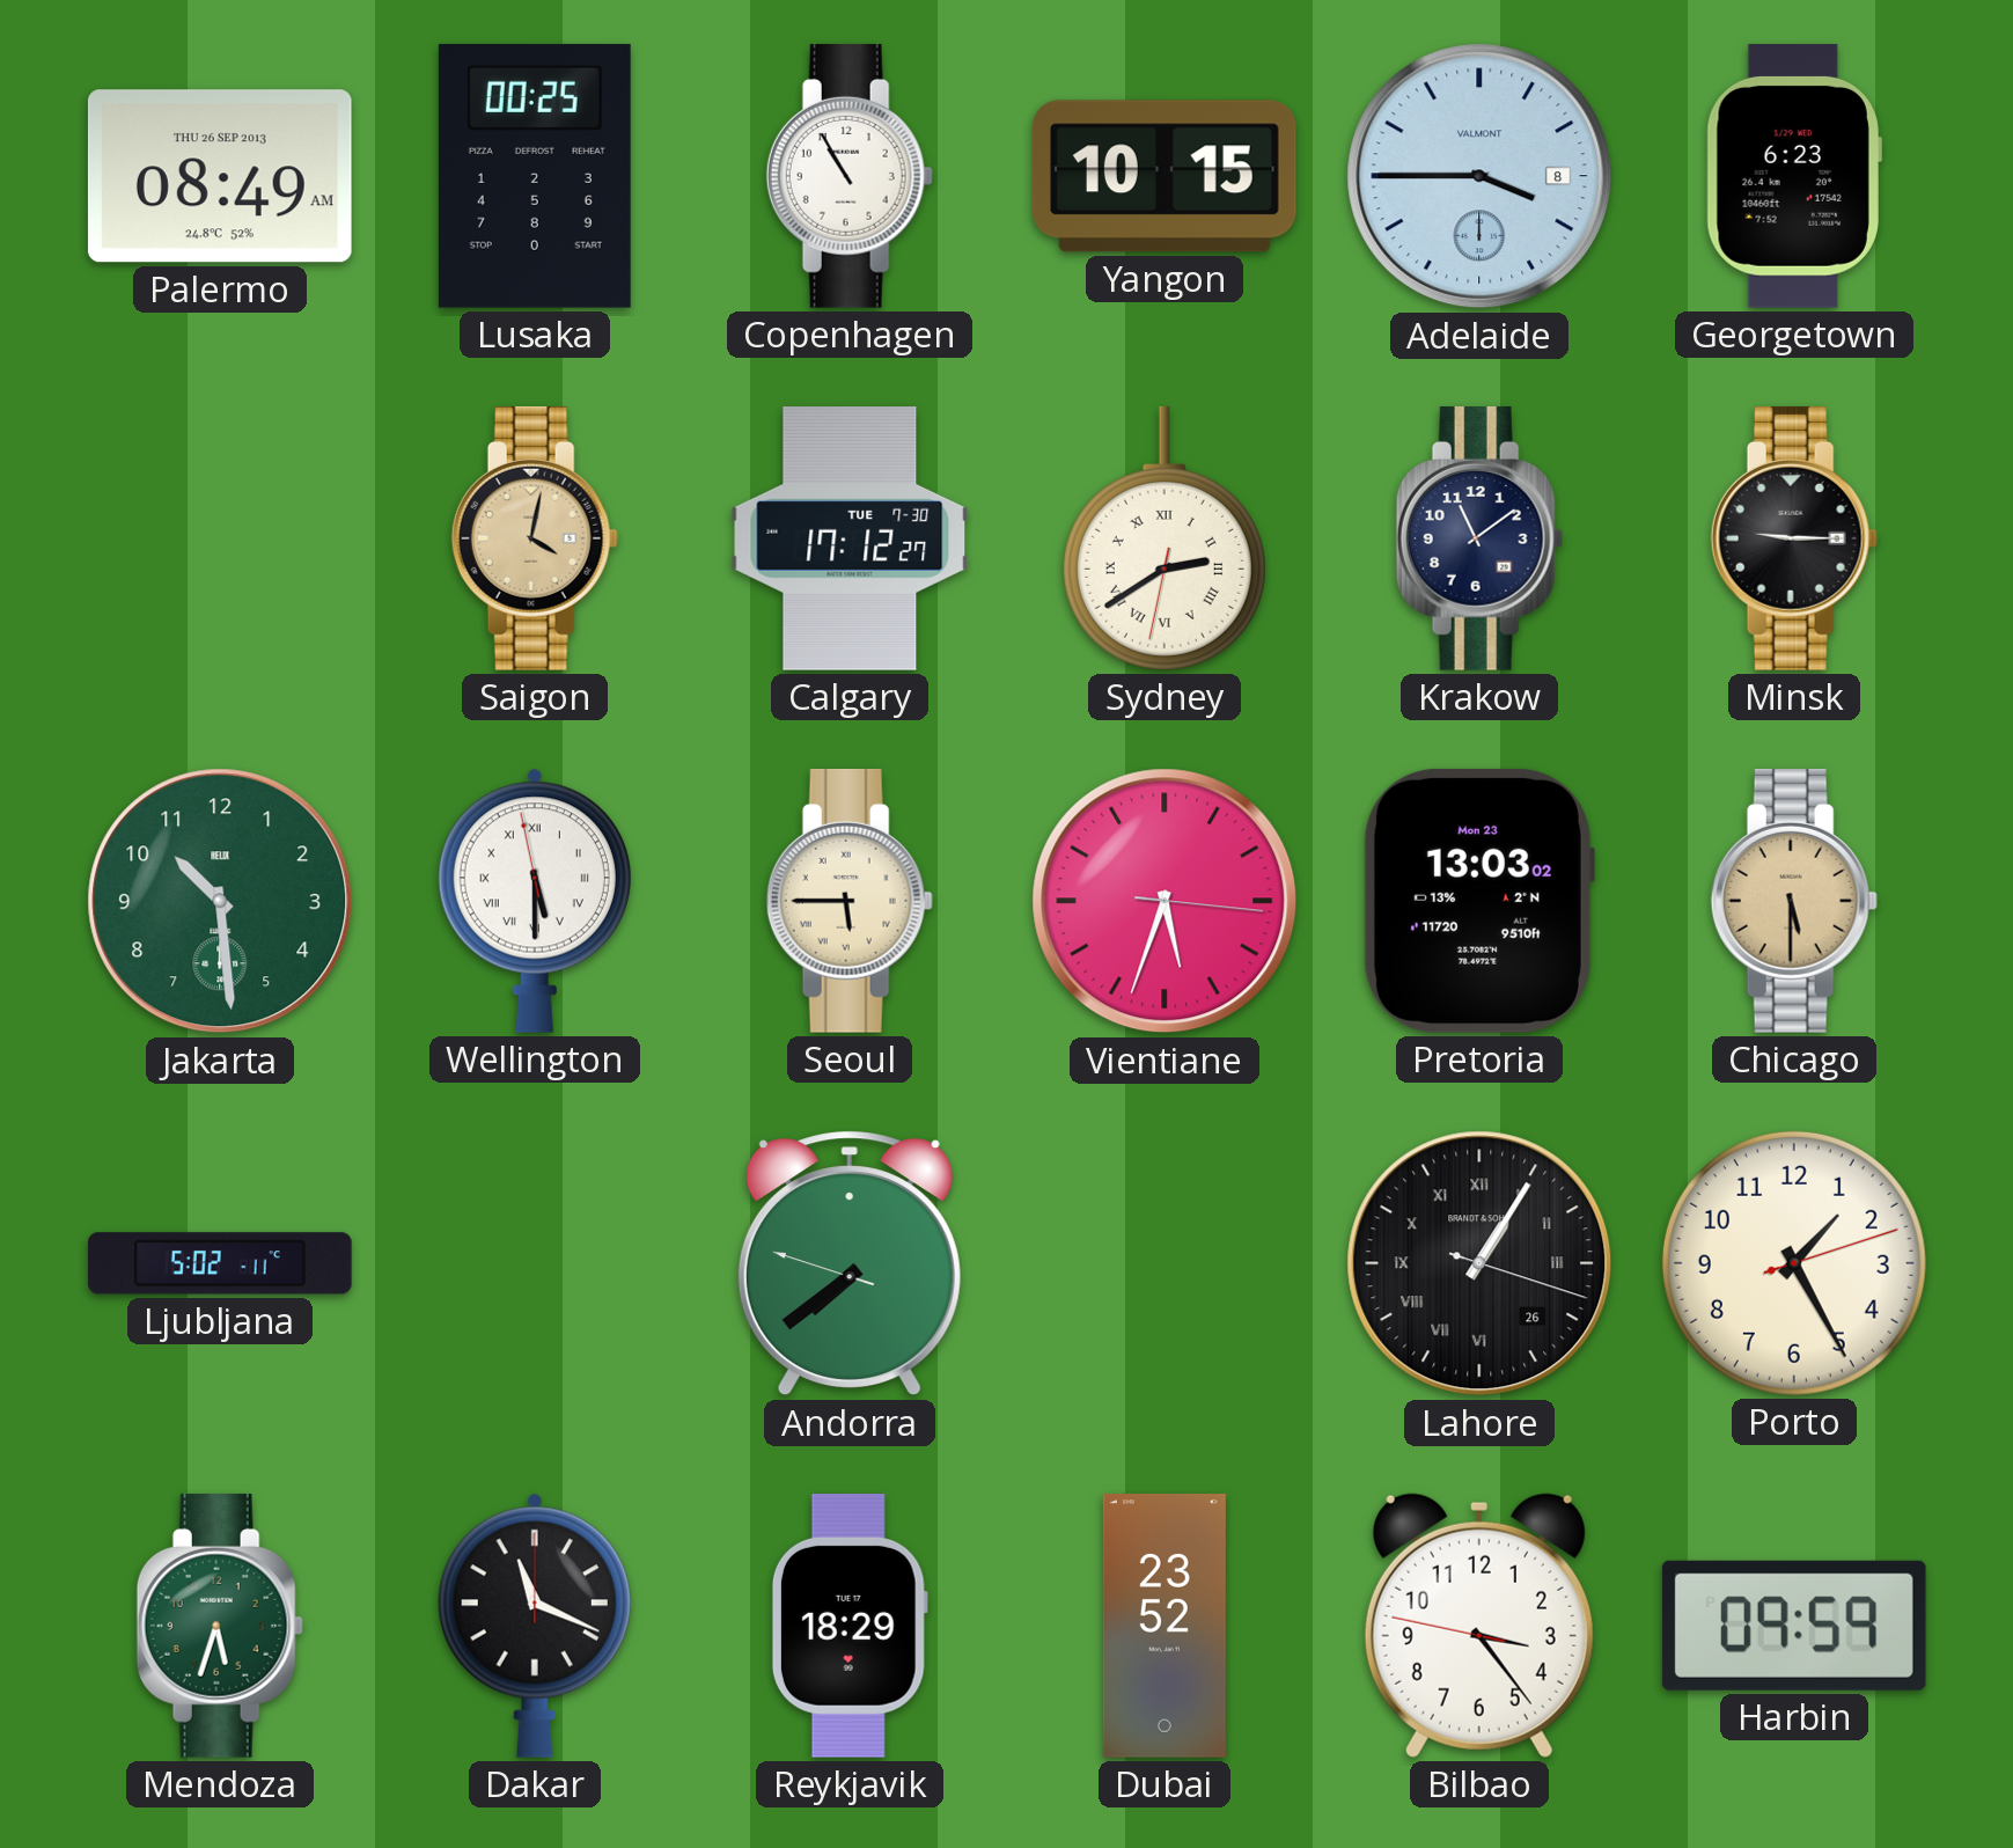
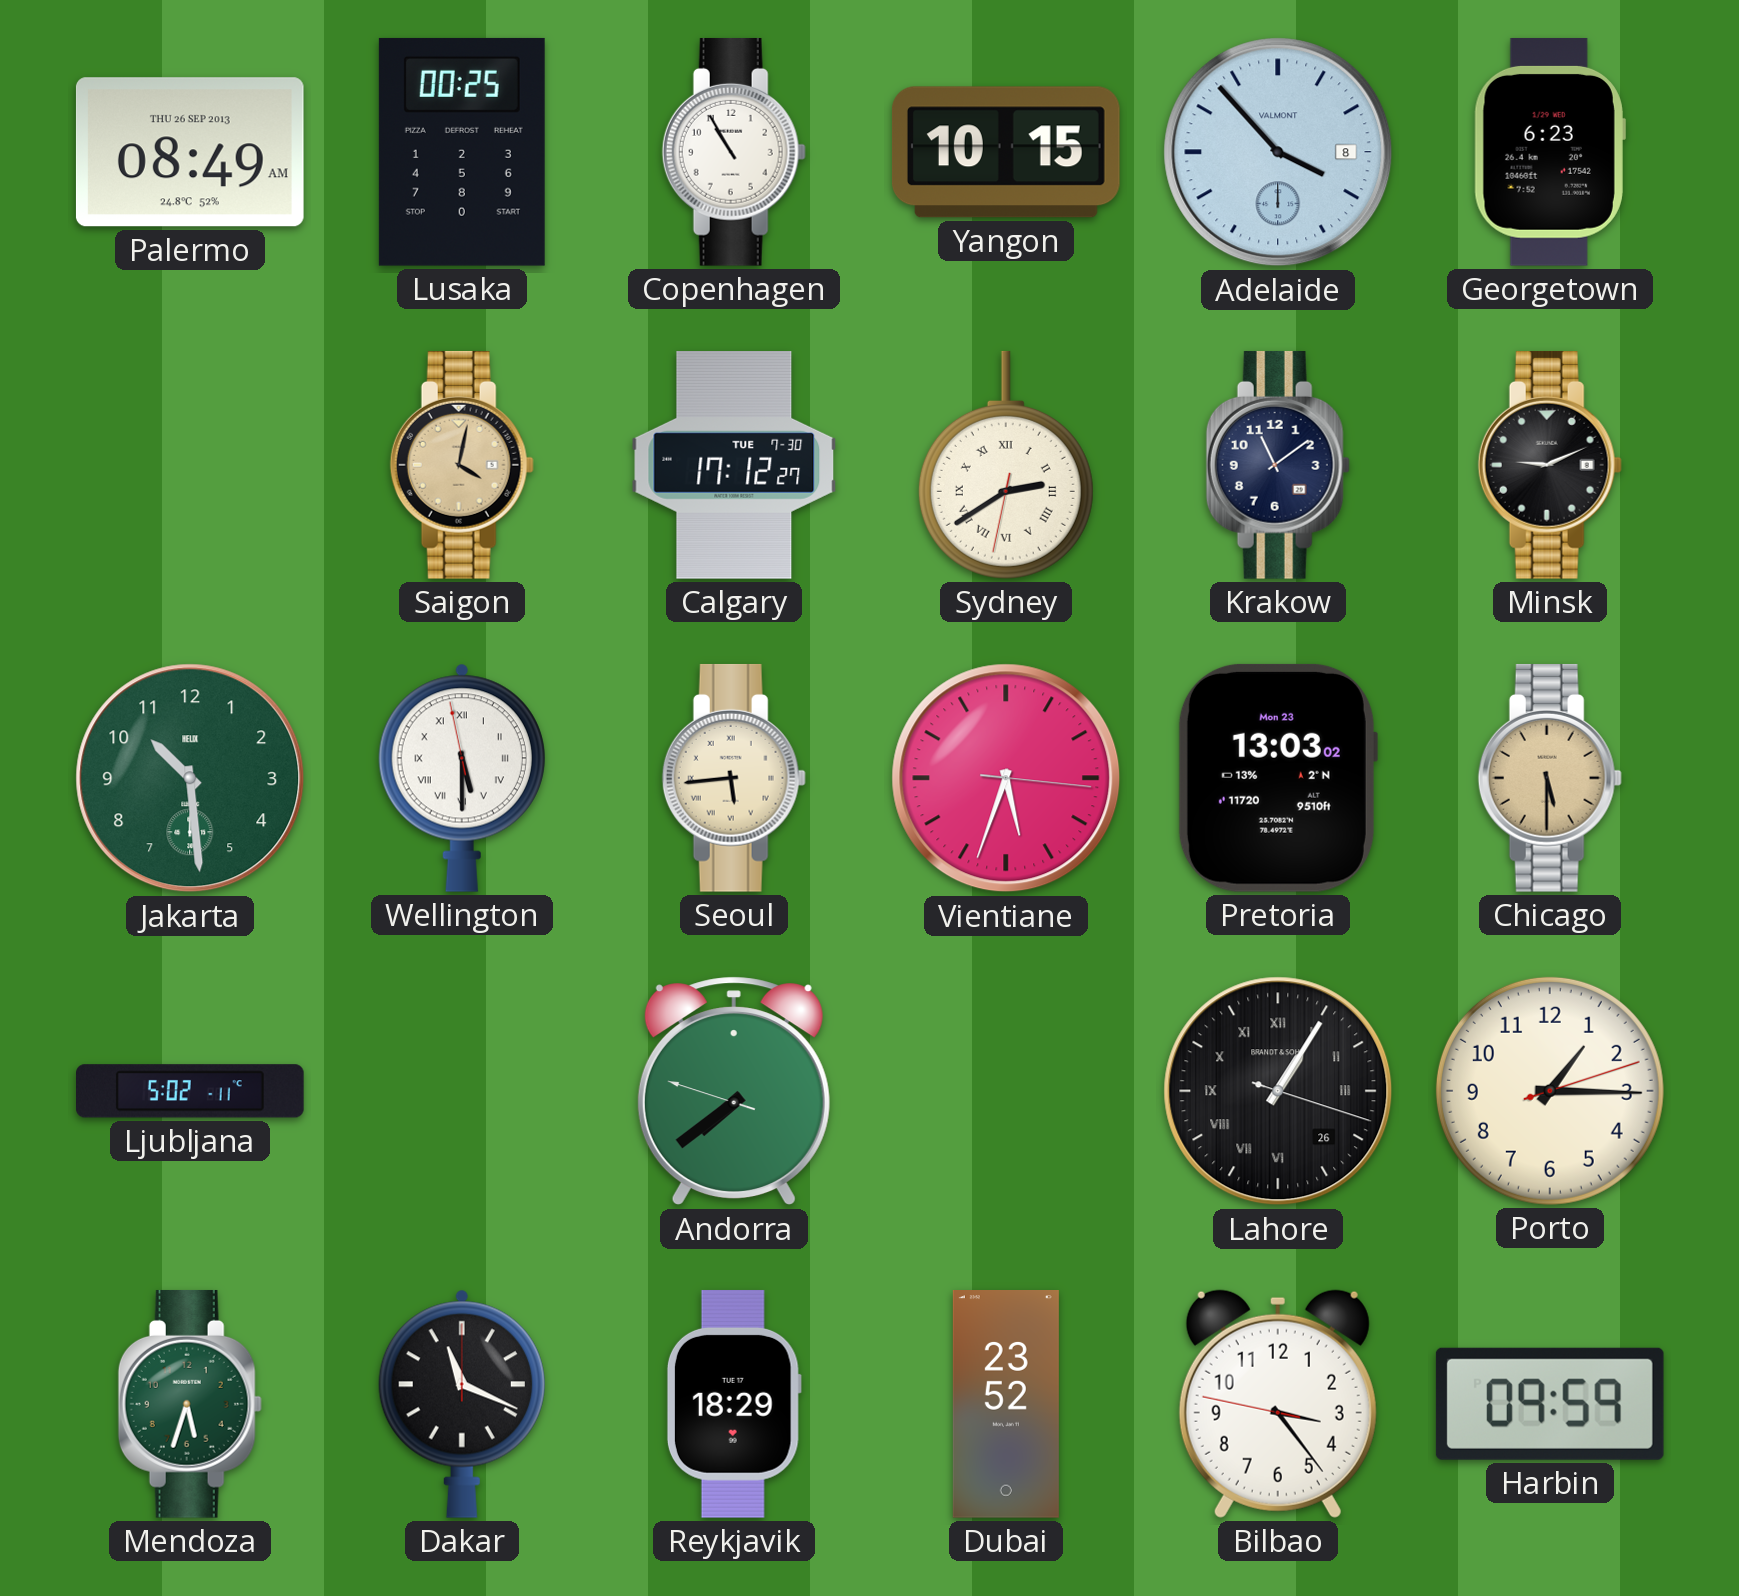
Adelaide: 3:45 -> 3:53
Minsk: 9:15 -> 9:11
Seoul: 5:45 -> 5:44
Porto: 1:25 -> 1:15
